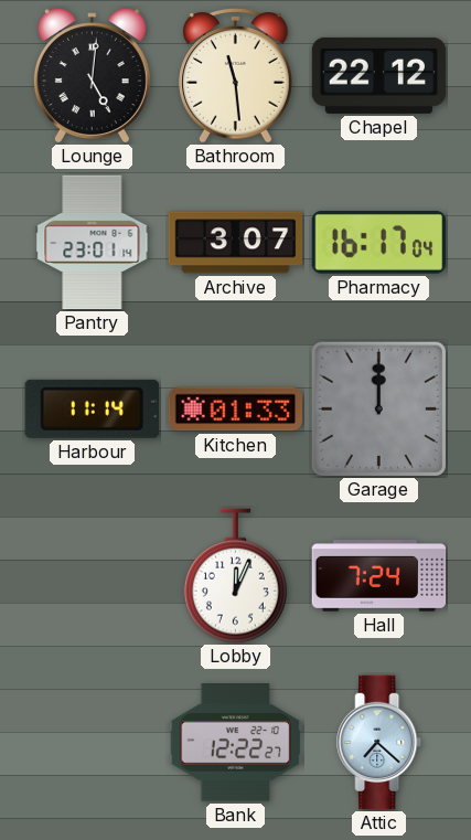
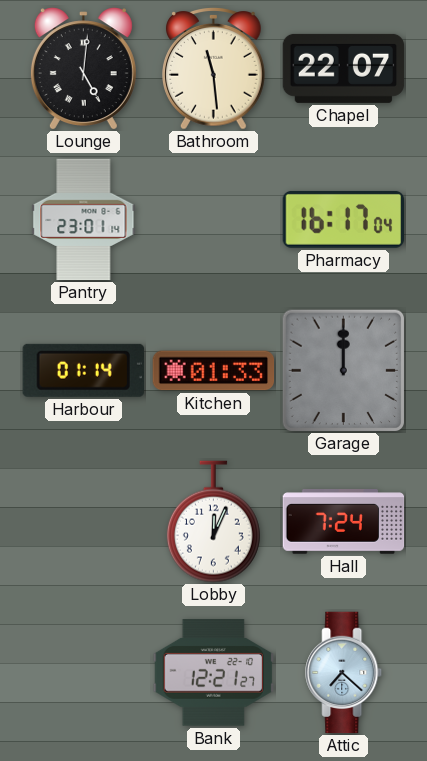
Chapel: 22:12 -> 22:07
Archive: 3:07 -> none
Harbour: 11:14 -> 01:14
Bank: 12:22 -> 12:21
